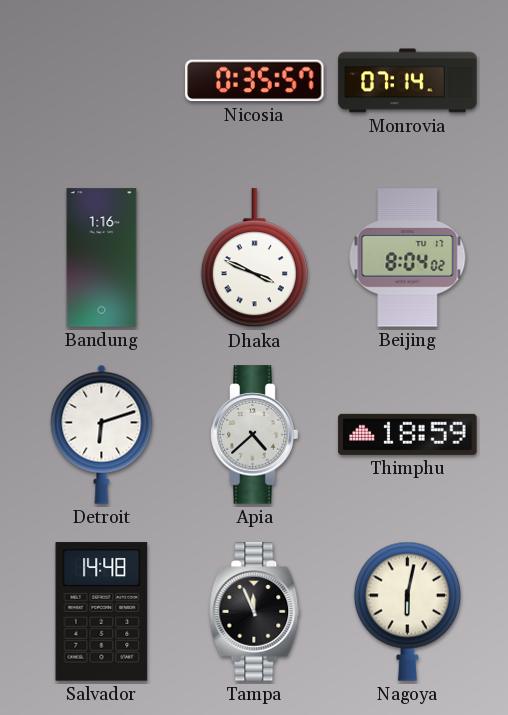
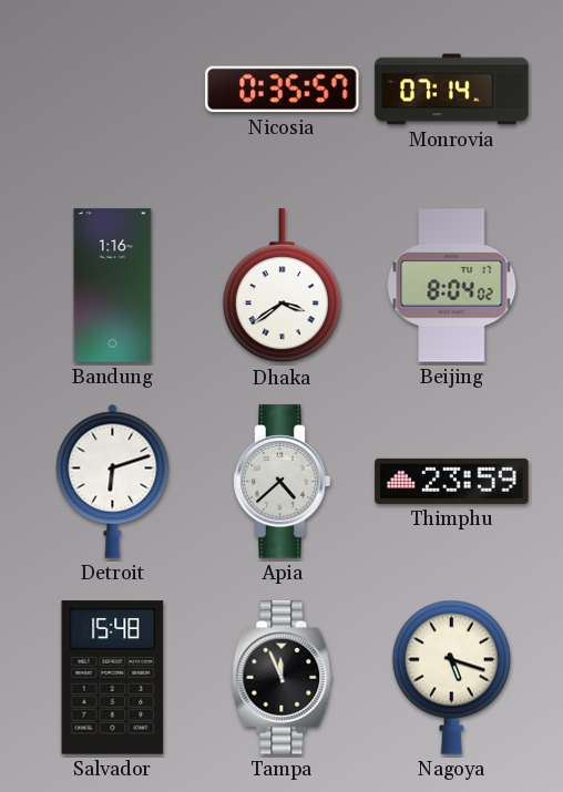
Dhaka: 3:49 -> 3:39
Thimphu: 18:59 -> 23:59
Salvador: 14:48 -> 15:48
Nagoya: 6:02 -> 5:18
